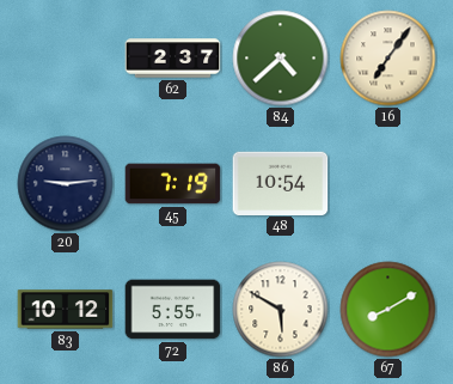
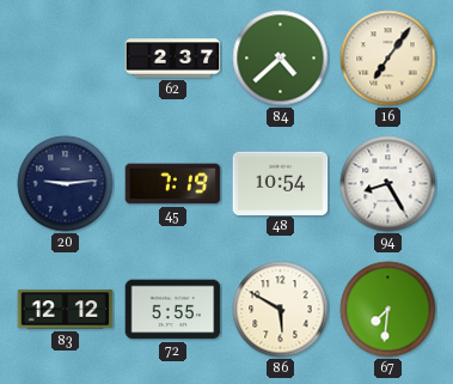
94: none -> 8:25
83: 10:12 -> 12:12
67: 8:10 -> 7:31
